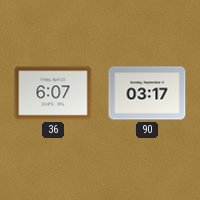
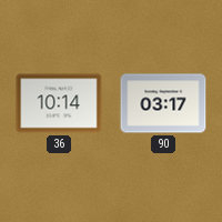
36: 6:07 -> 10:14
